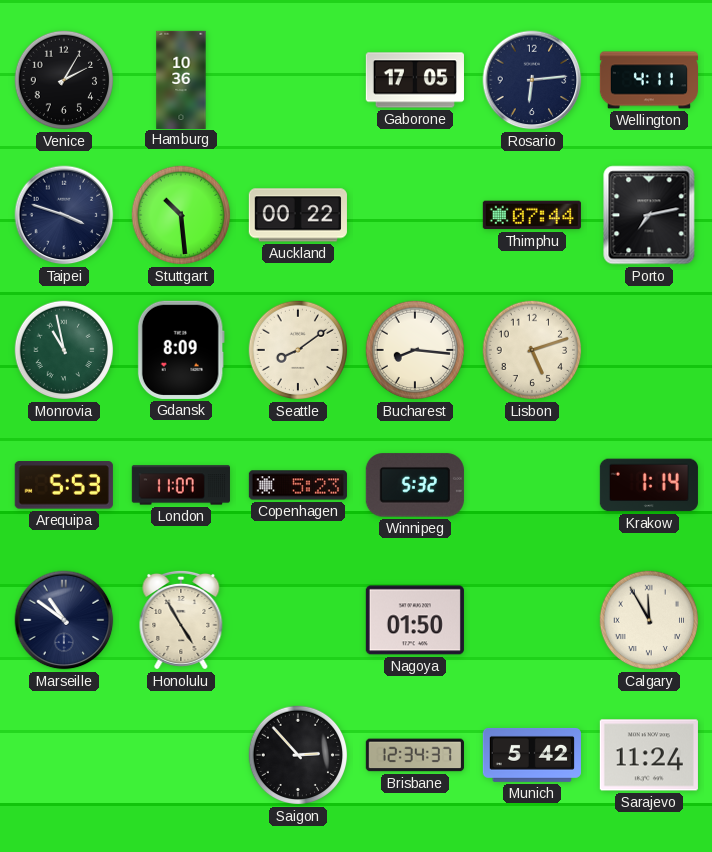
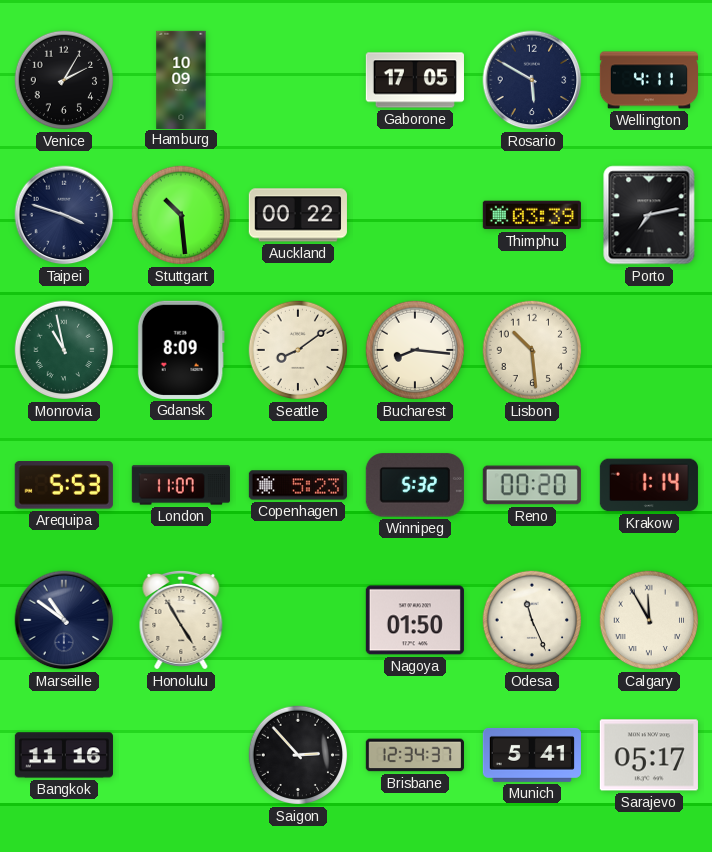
Hamburg: 10:36 -> 10:09
Rosario: 6:14 -> 5:50
Thimphu: 07:44 -> 03:39
Lisbon: 5:12 -> 10:29
Reno: none -> 00:20
Odesa: none -> 11:26
Bangkok: none -> 11:16
Munich: 5:42 -> 5:41
Sarajevo: 11:24 -> 05:17
